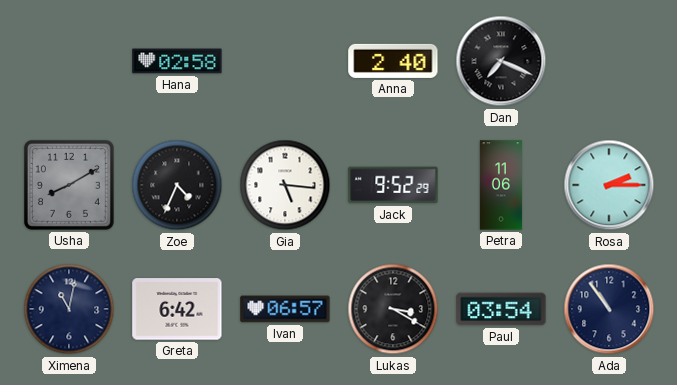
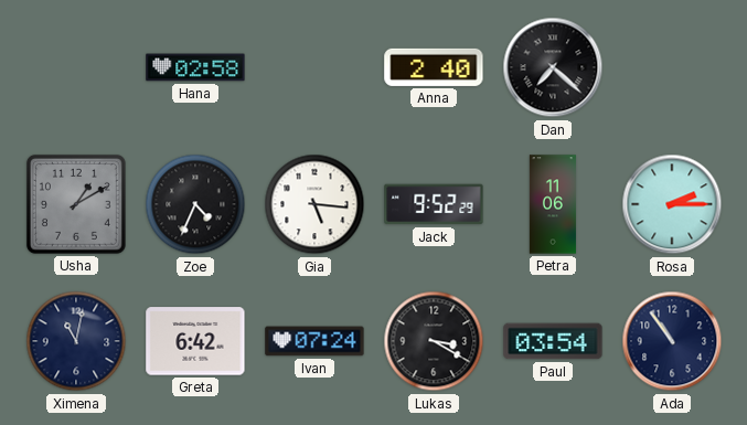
Dan: 7:19 -> 7:22
Usha: 8:10 -> 1:10
Ivan: 06:57 -> 07:24
